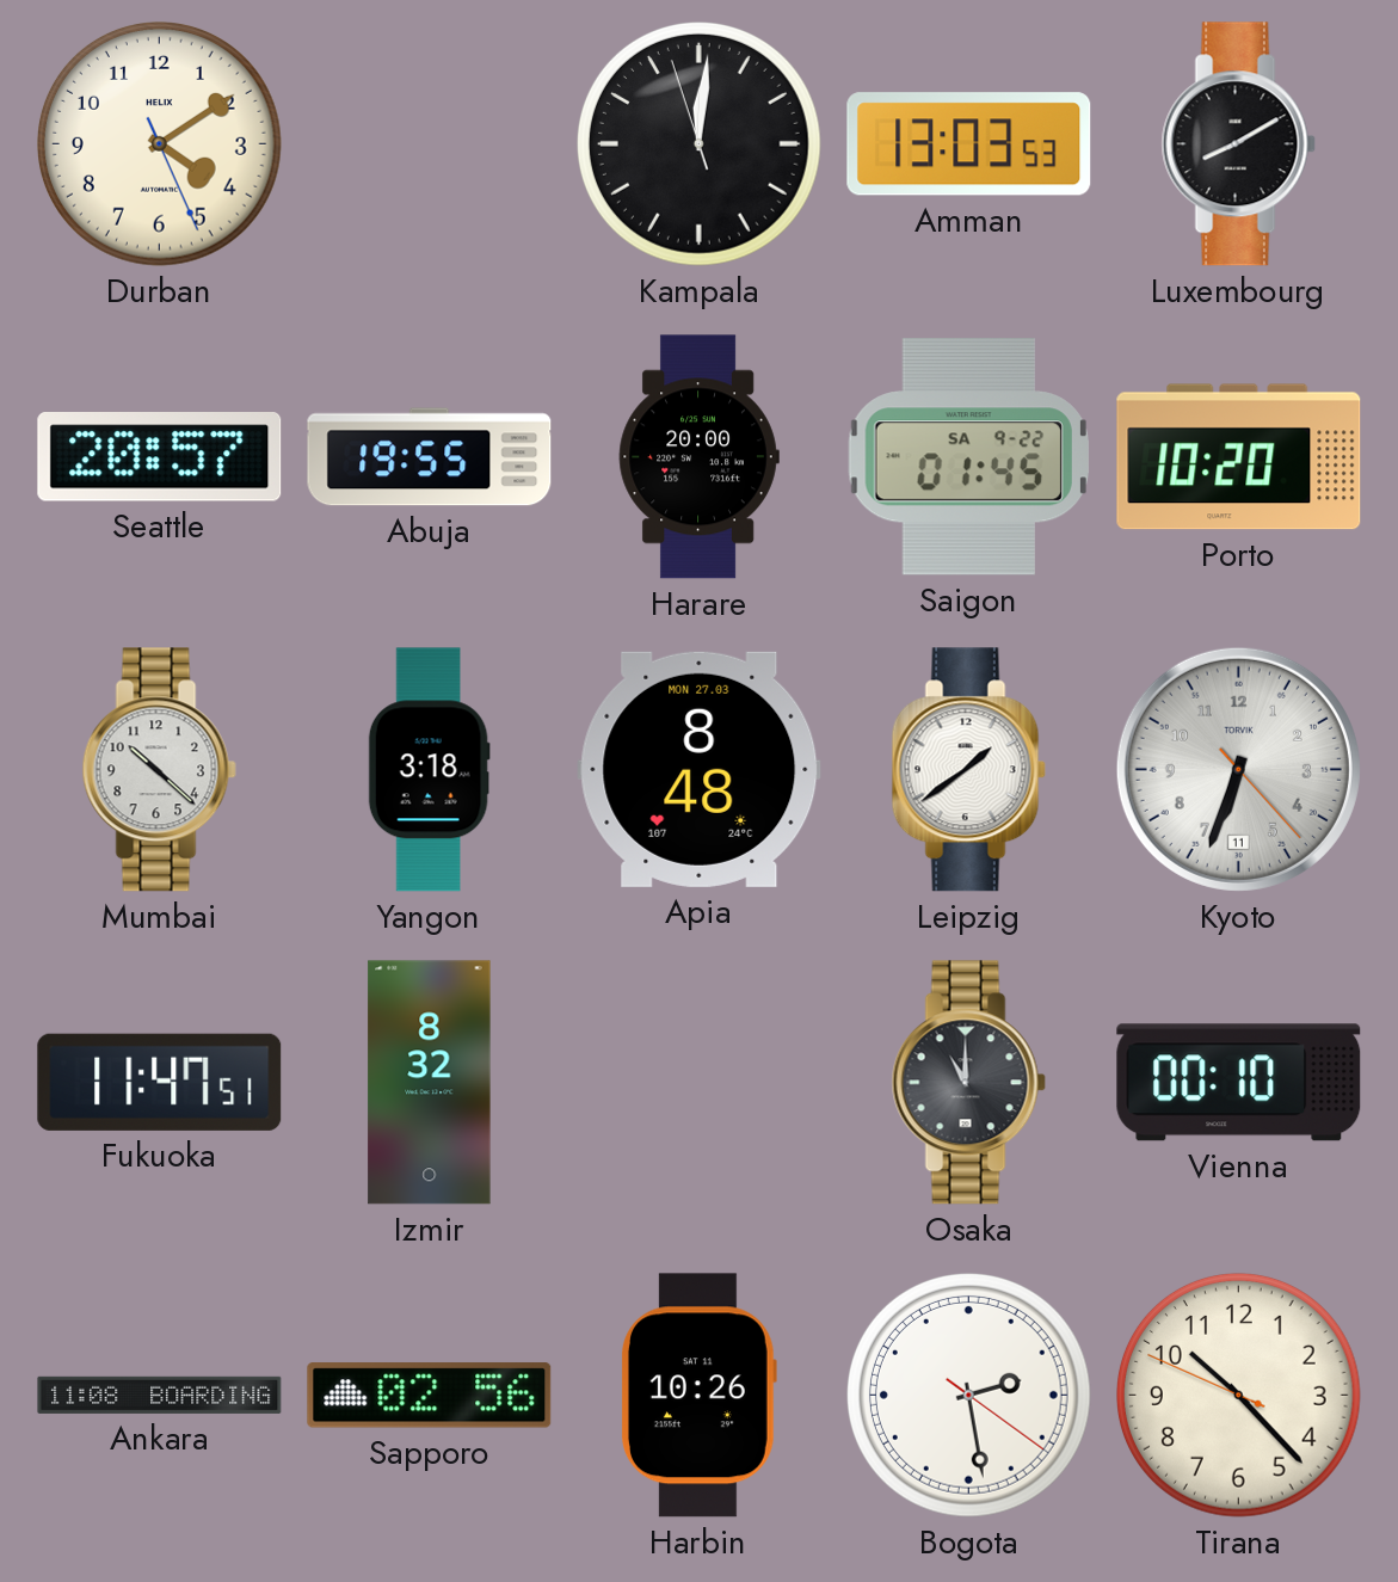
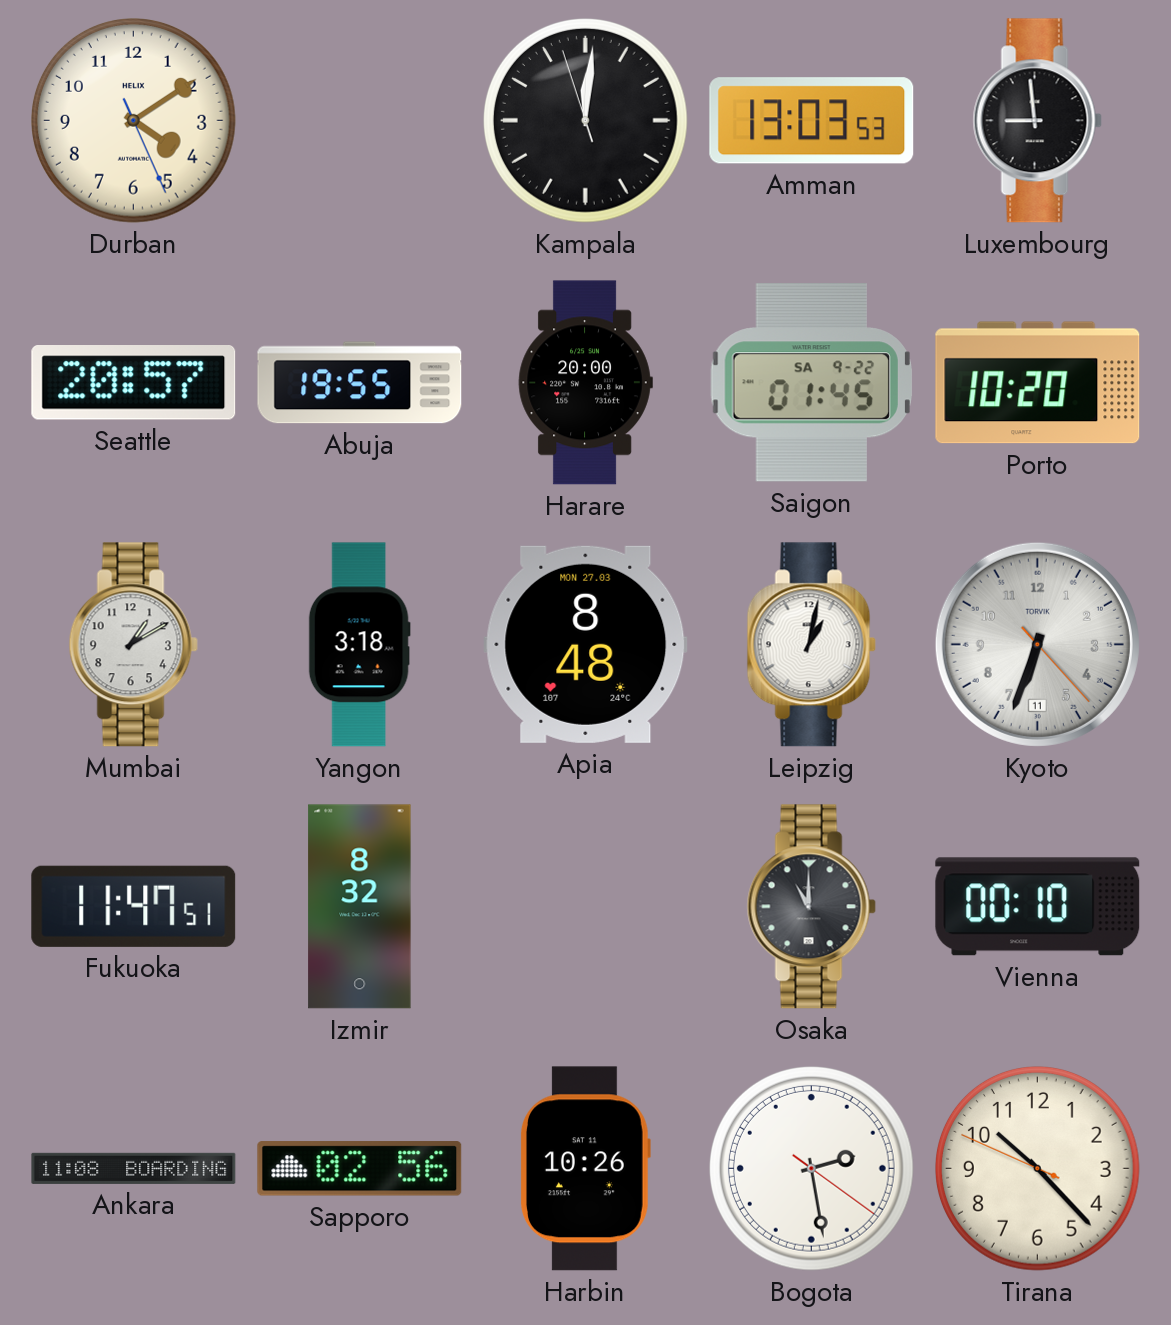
Luxembourg: 8:10 -> 8:59
Mumbai: 10:22 -> 1:10
Leipzig: 1:39 -> 1:02
